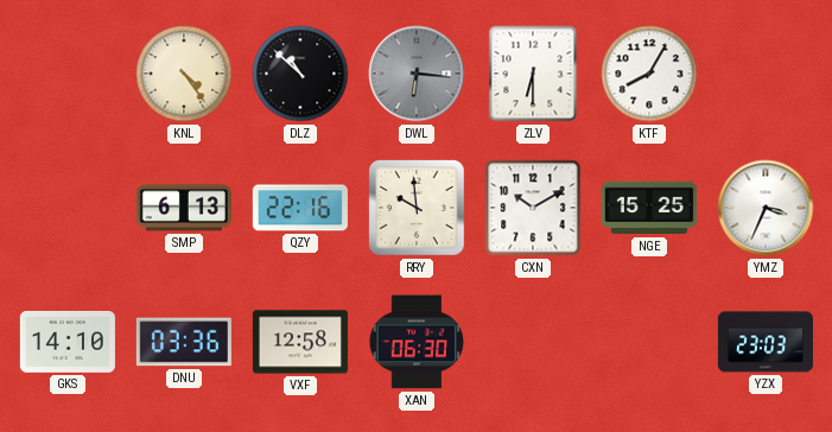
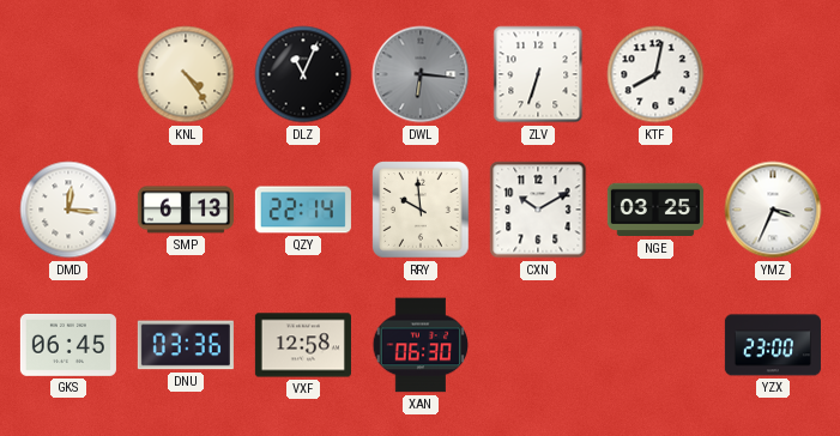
DLZ: 10:52 -> 11:04
ZLV: 6:30 -> 6:33
KTF: 8:05 -> 8:02
DMD: none -> 12:16
QZY: 22:16 -> 22:14
NGE: 15:25 -> 03:25
GKS: 14:10 -> 06:45
YZX: 23:03 -> 23:00
